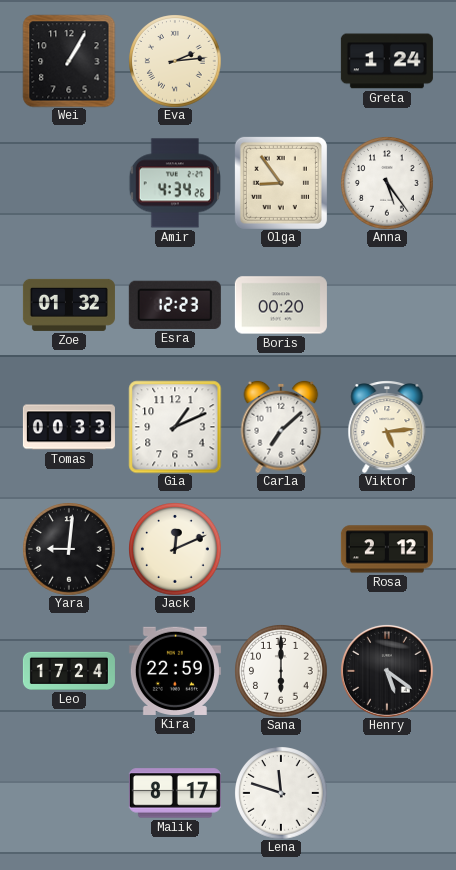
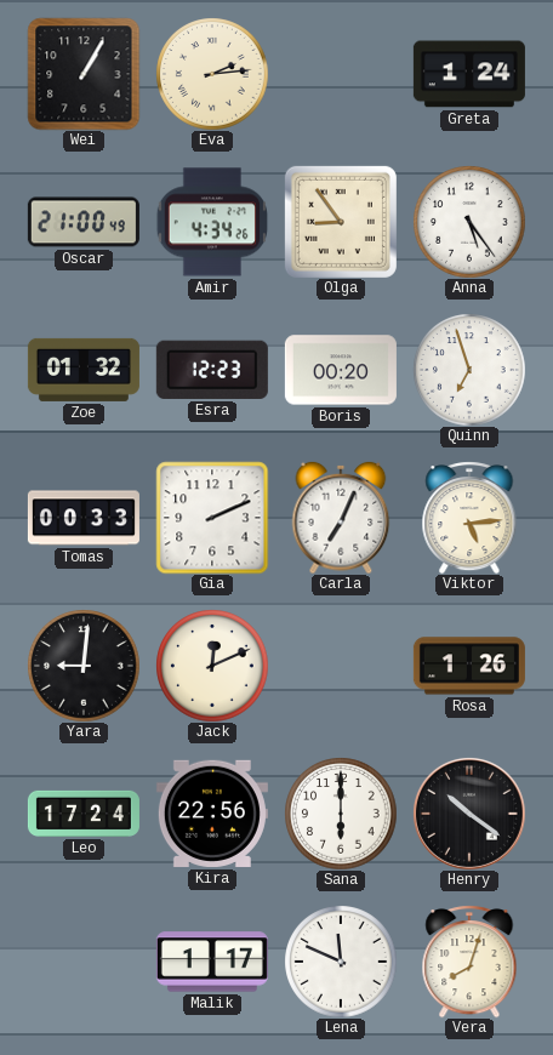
Oscar: none -> 21:00
Quinn: none -> 6:57
Gia: 1:11 -> 2:11
Carla: 7:08 -> 7:04
Rosa: 2:12 -> 1:26
Kira: 22:59 -> 22:56
Henry: 5:21 -> 10:21
Malik: 8:17 -> 1:17
Lena: 11:48 -> 11:49
Vera: none -> 8:03
